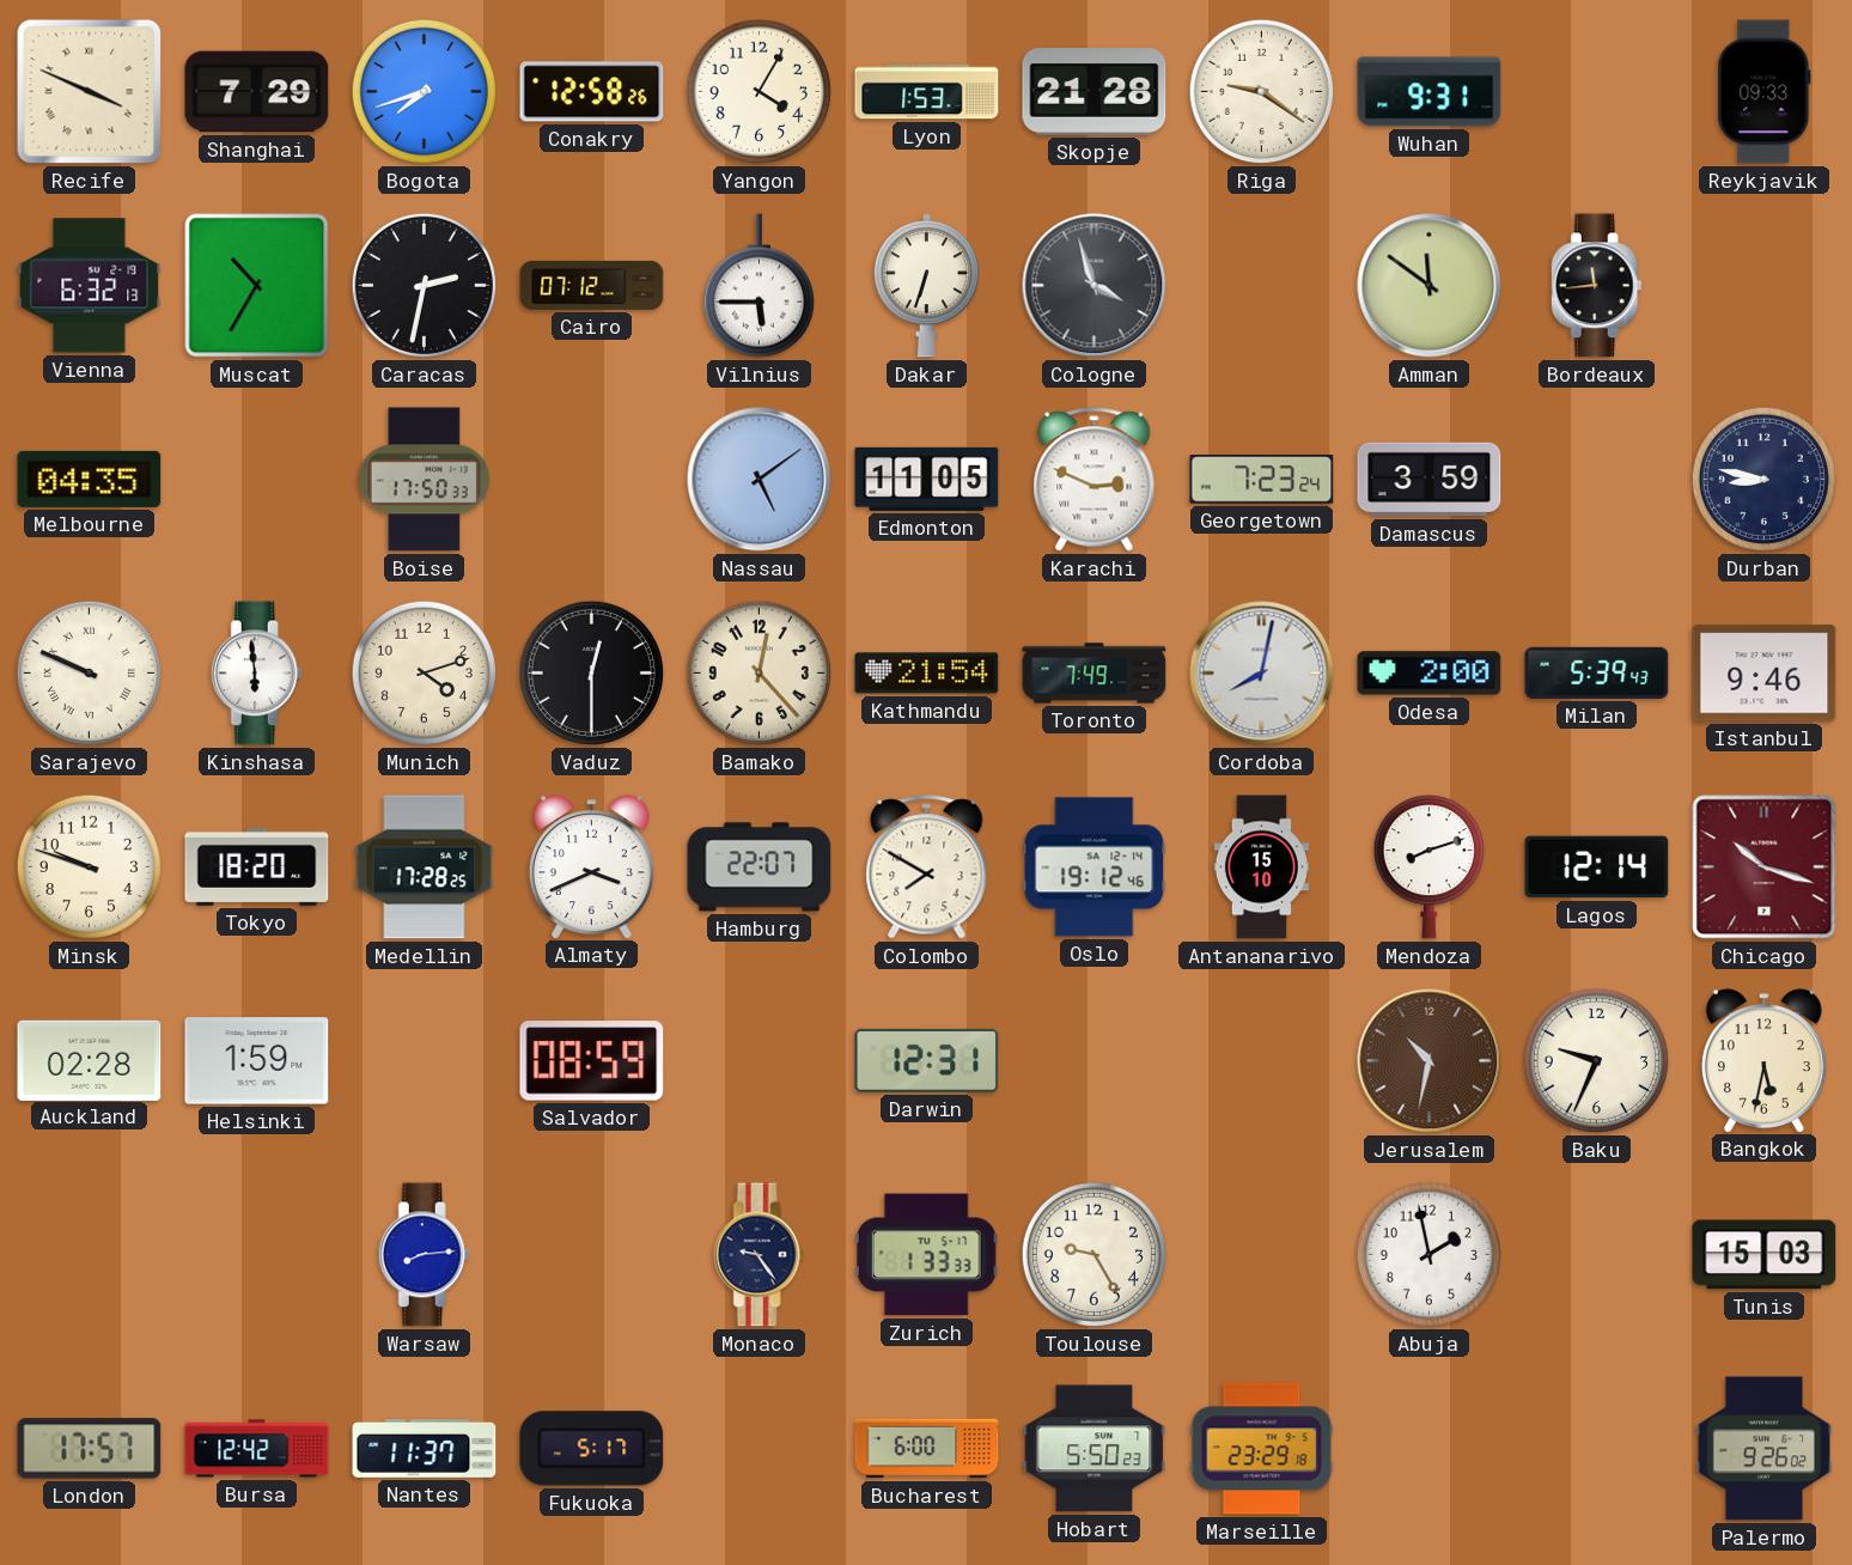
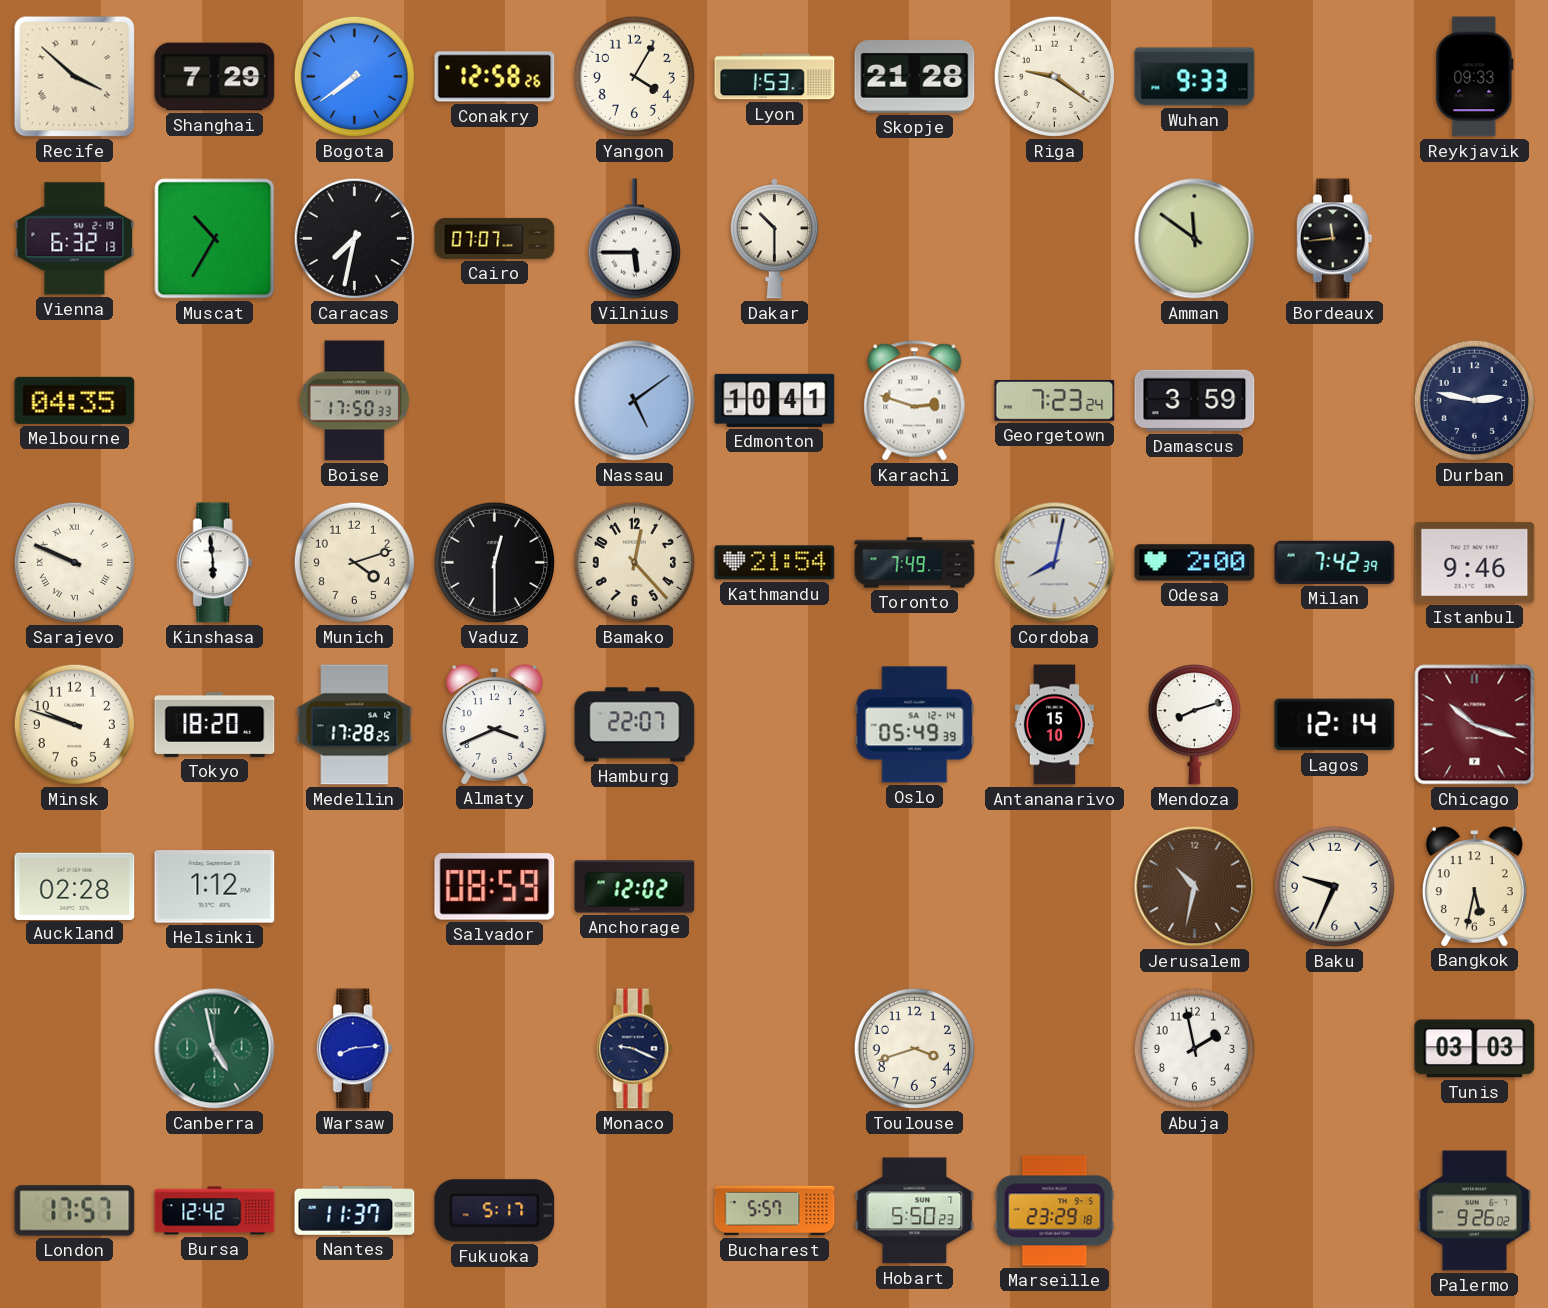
Recife: 3:49 -> 3:52
Bogota: 7:42 -> 7:39
Wuhan: 9:31 -> 9:33
Caracas: 2:32 -> 7:32
Cairo: 07:12 -> 07:07
Dakar: 6:33 -> 10:30
Cologne: 3:57 -> none
Edmonton: 11:05 -> 10:41
Karachi: 2:49 -> 2:48
Durban: 8:47 -> 2:47
Milan: 5:39 -> 7:42
Colombo: 7:50 -> none
Oslo: 19:12 -> 05:49
Helsinki: 1:59 -> 1:12
Anchorage: none -> 12:02
Darwin: 12:31 -> none
Canberra: none -> 4:58
Monaco: 9:24 -> 9:19
Zurich: 1:33 -> none
Toulouse: 9:25 -> 3:42
Tunis: 15:03 -> 03:03
Bucharest: 6:00 -> 5:57
